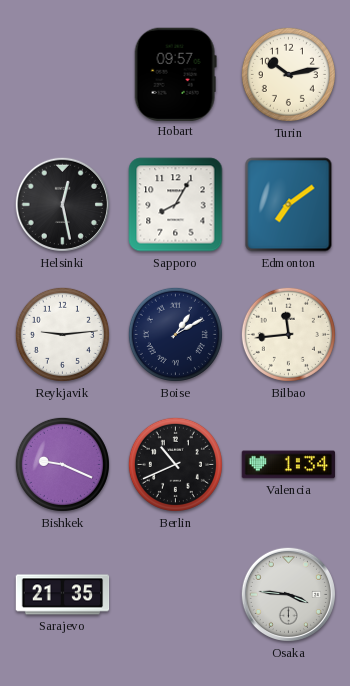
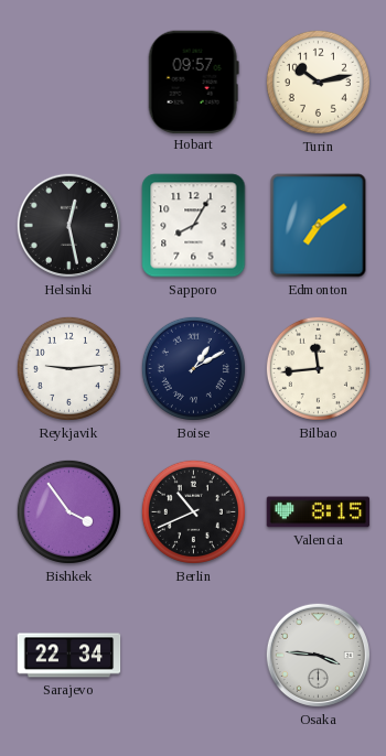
Bishkek: 9:19 -> 3:54
Valencia: 1:34 -> 8:15
Sarajevo: 21:35 -> 22:34
